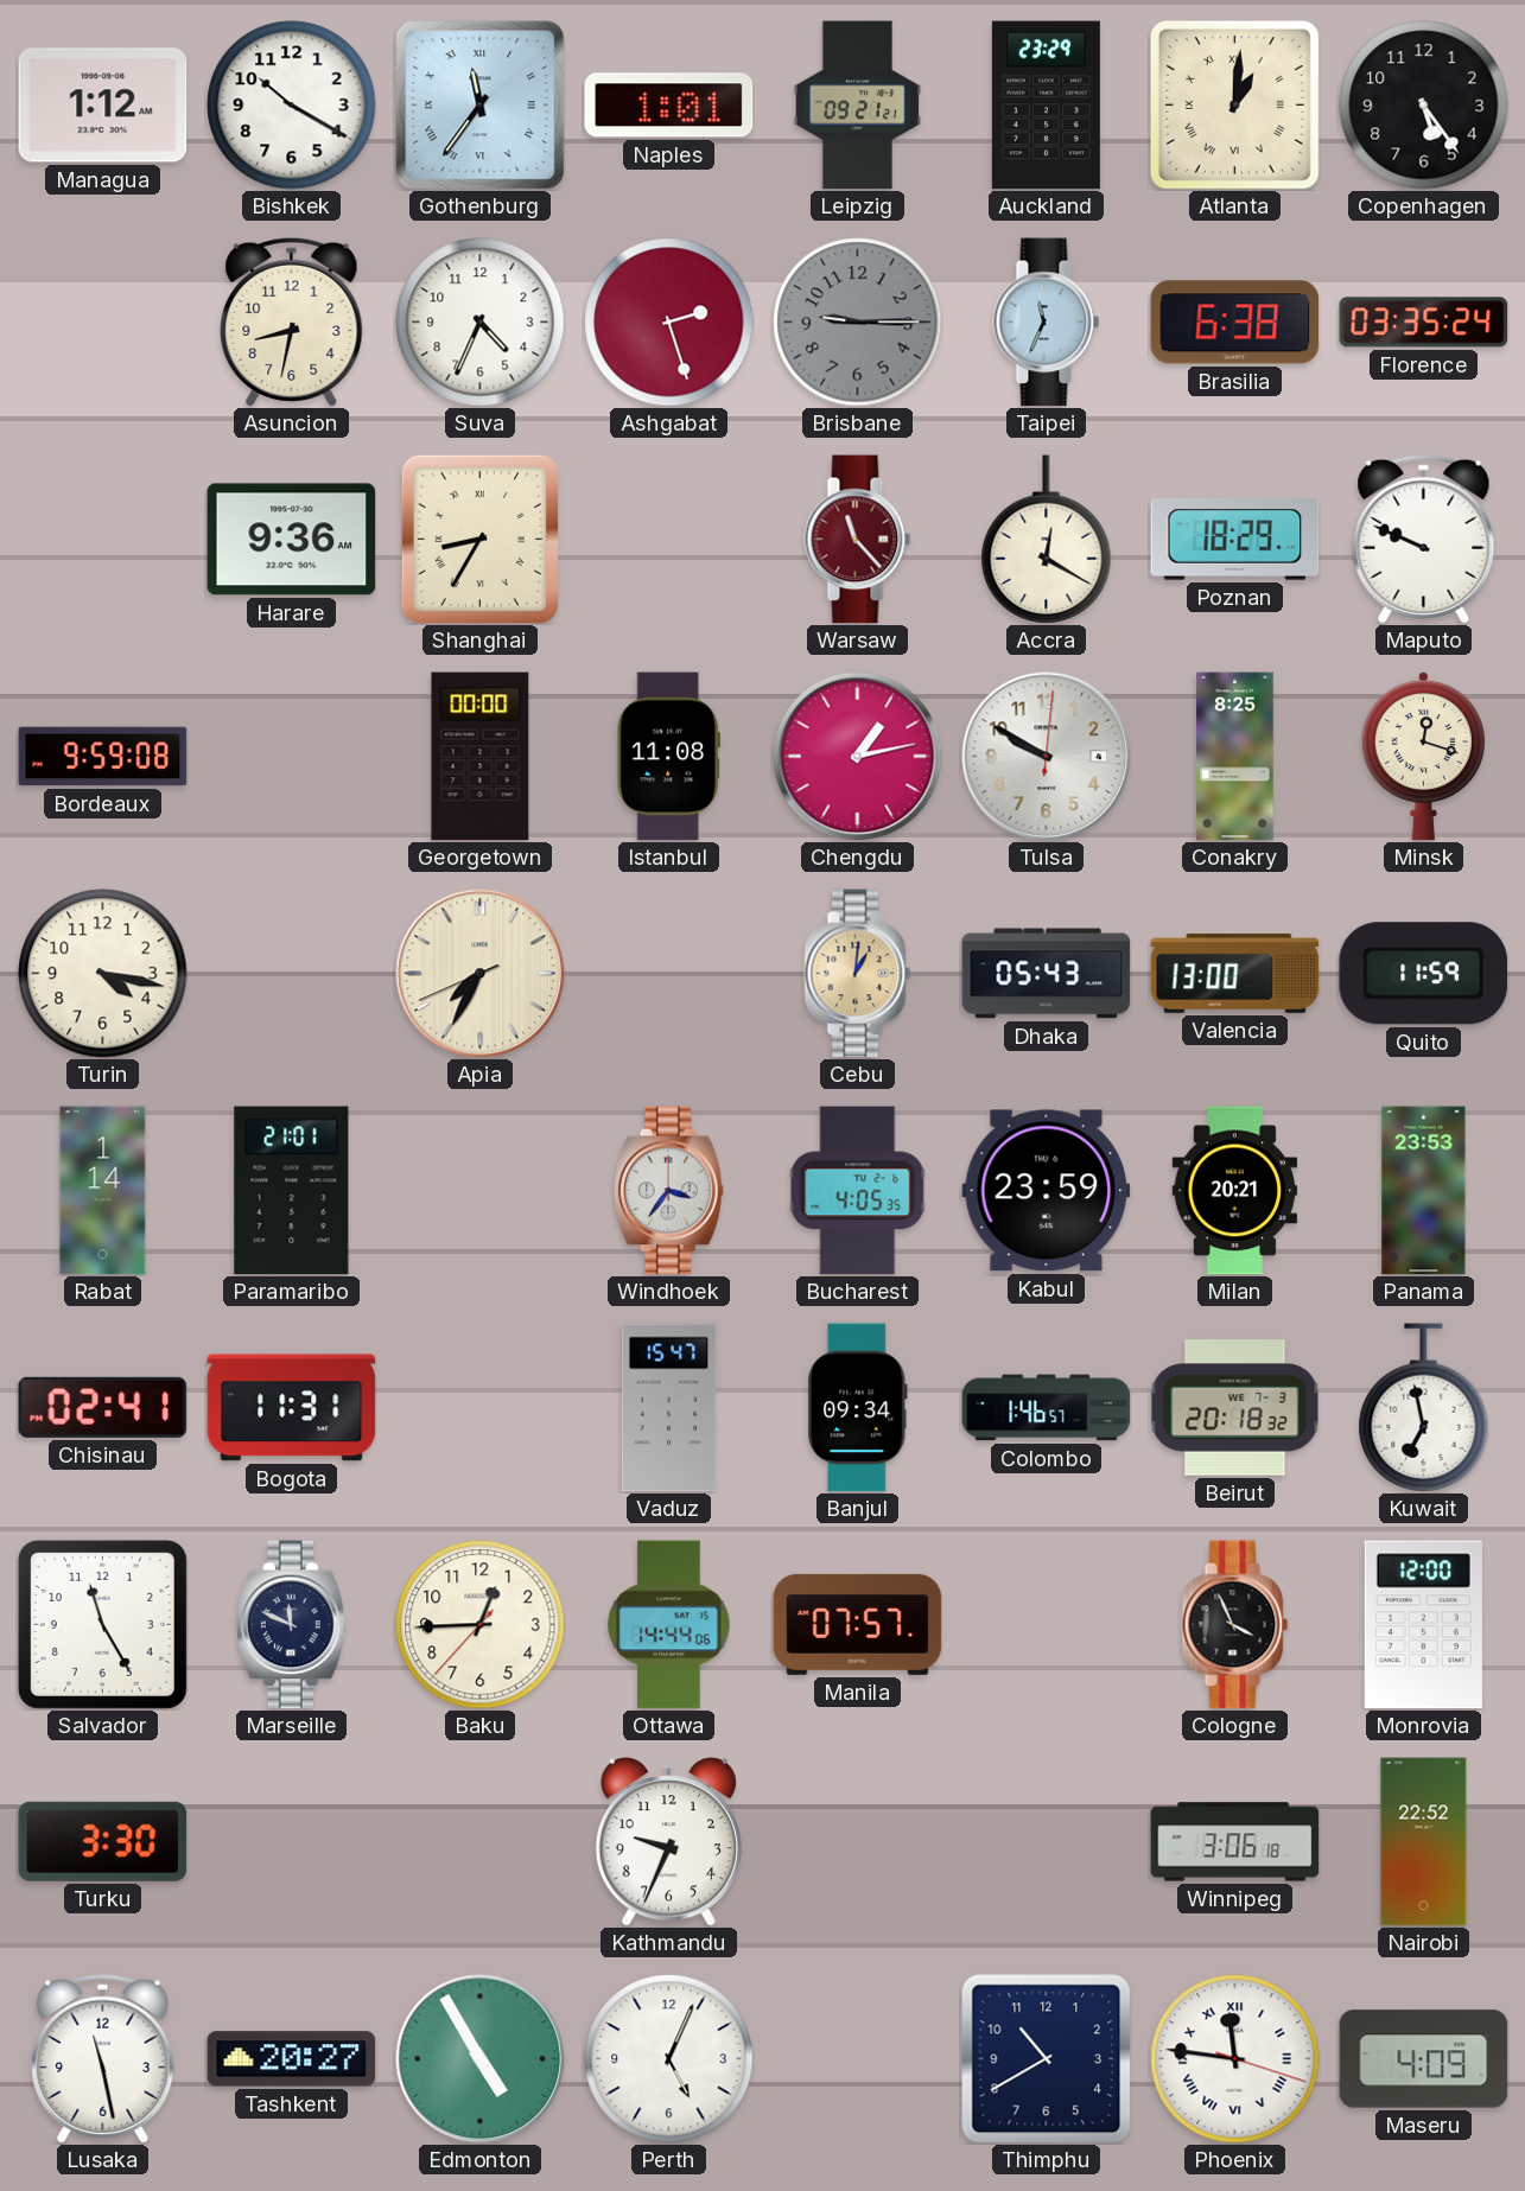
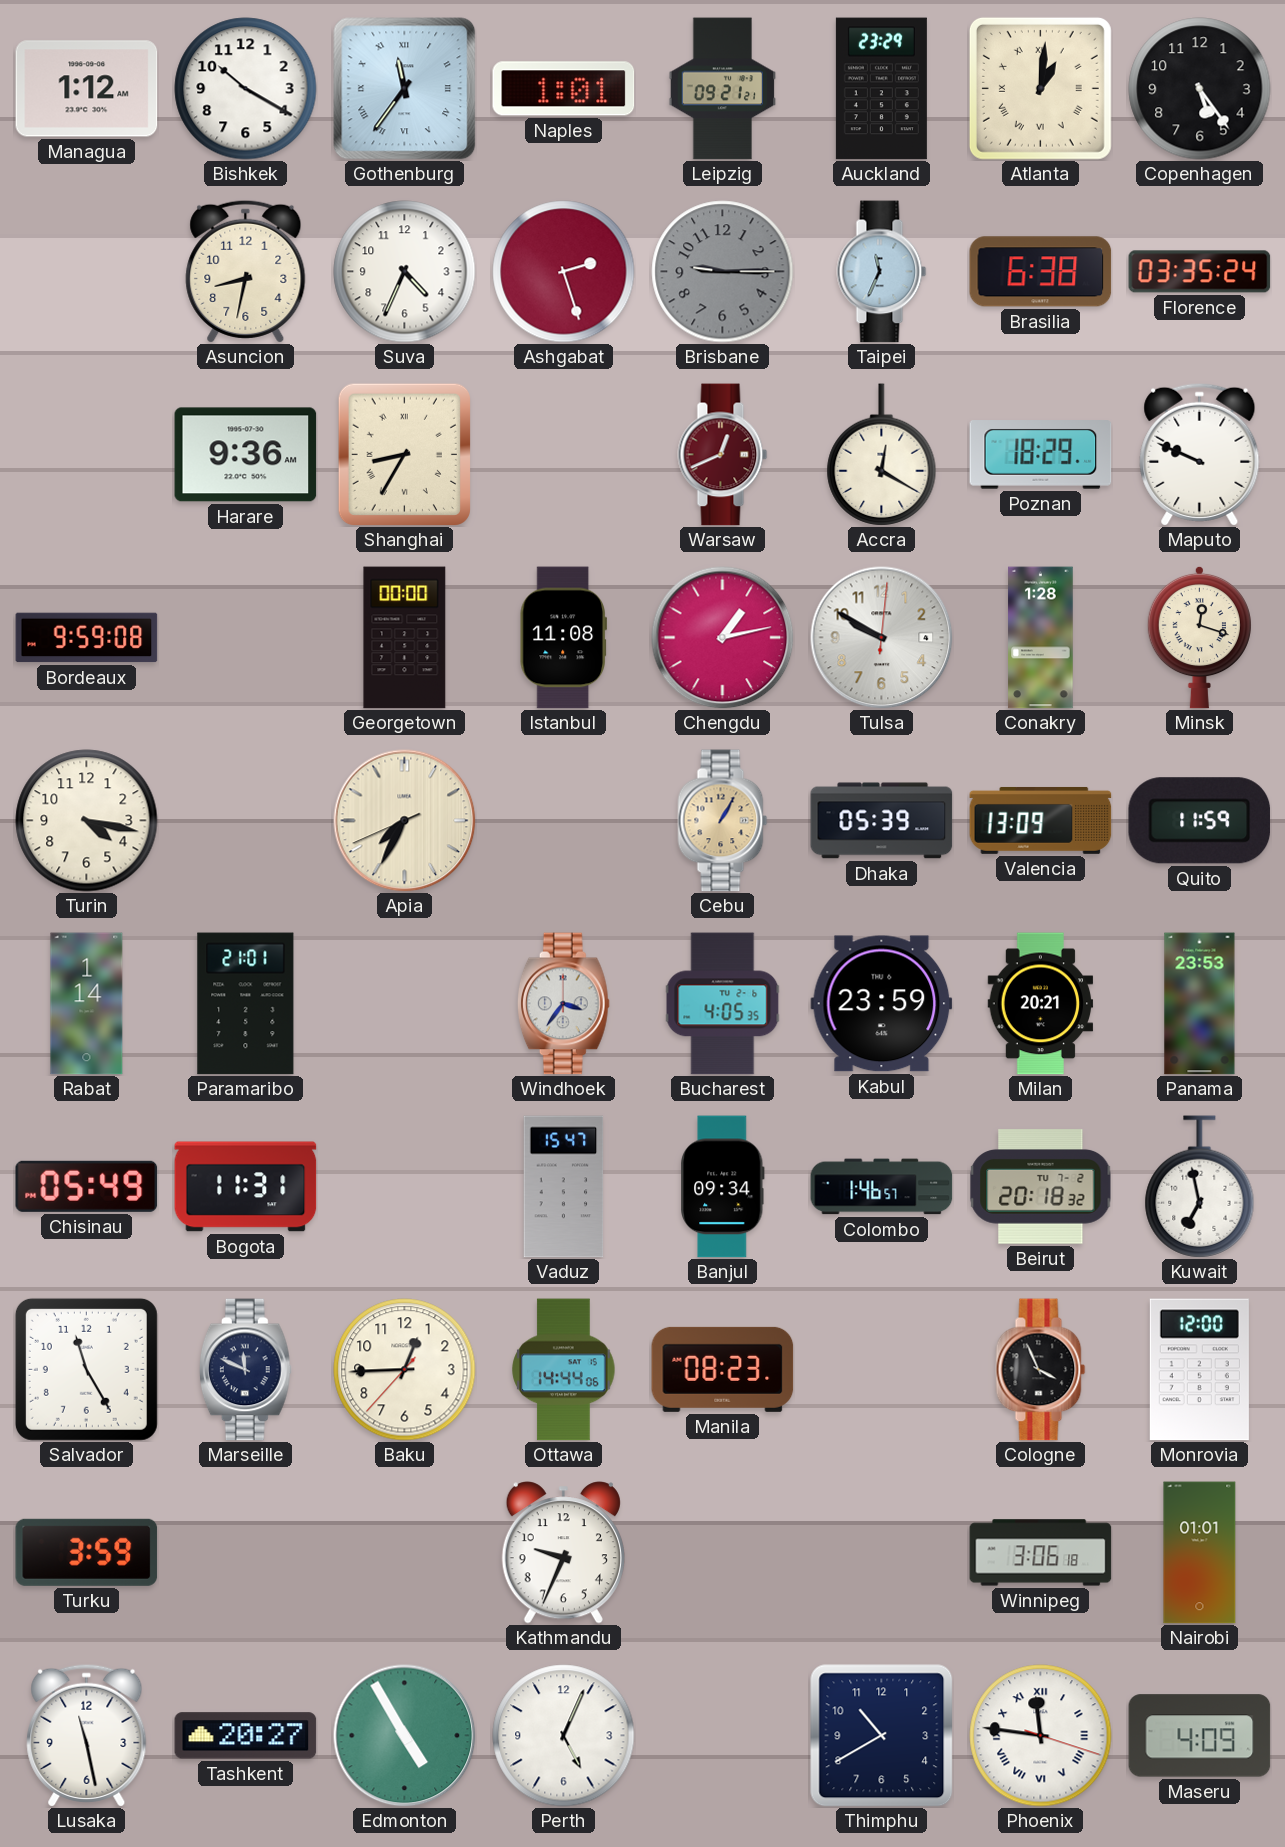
Warsaw: 11:23 -> 12:41
Conakry: 8:25 -> 1:28
Cebu: 1:01 -> 1:05
Dhaka: 05:43 -> 05:39
Valencia: 13:00 -> 13:09
Chisinau: 02:41 -> 05:49
Beirut date: WE 7-3 -> TU 7-2
Manila: 07:57 -> 08:23
Turku: 3:30 -> 3:59
Nairobi: 22:52 -> 01:01
